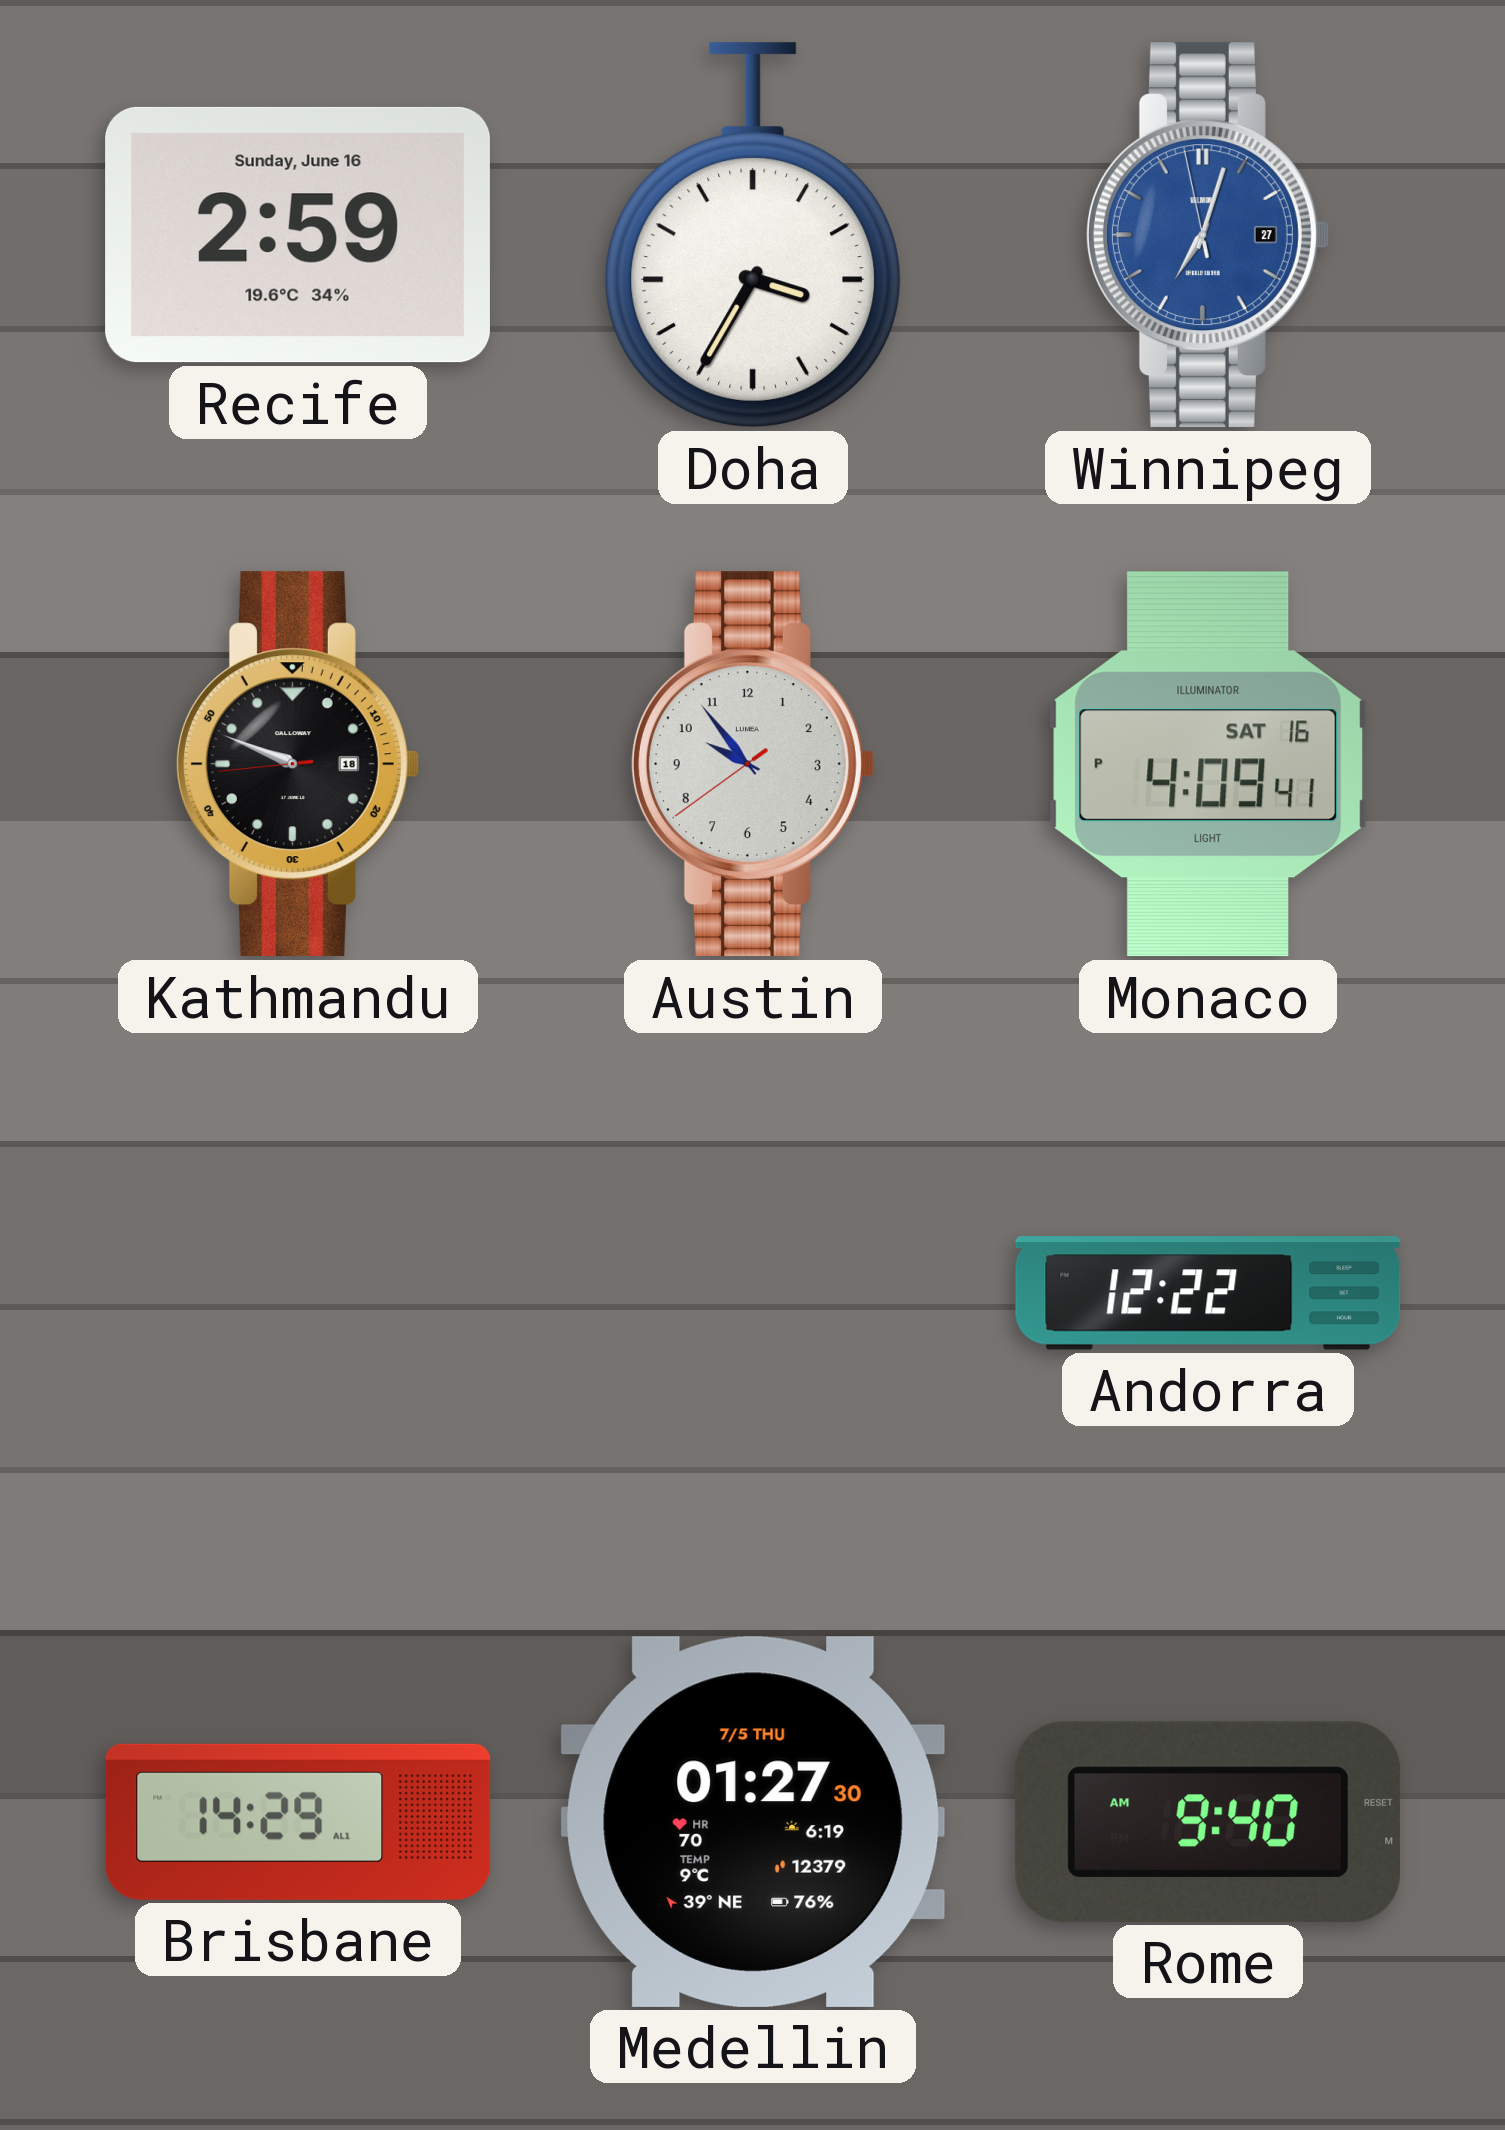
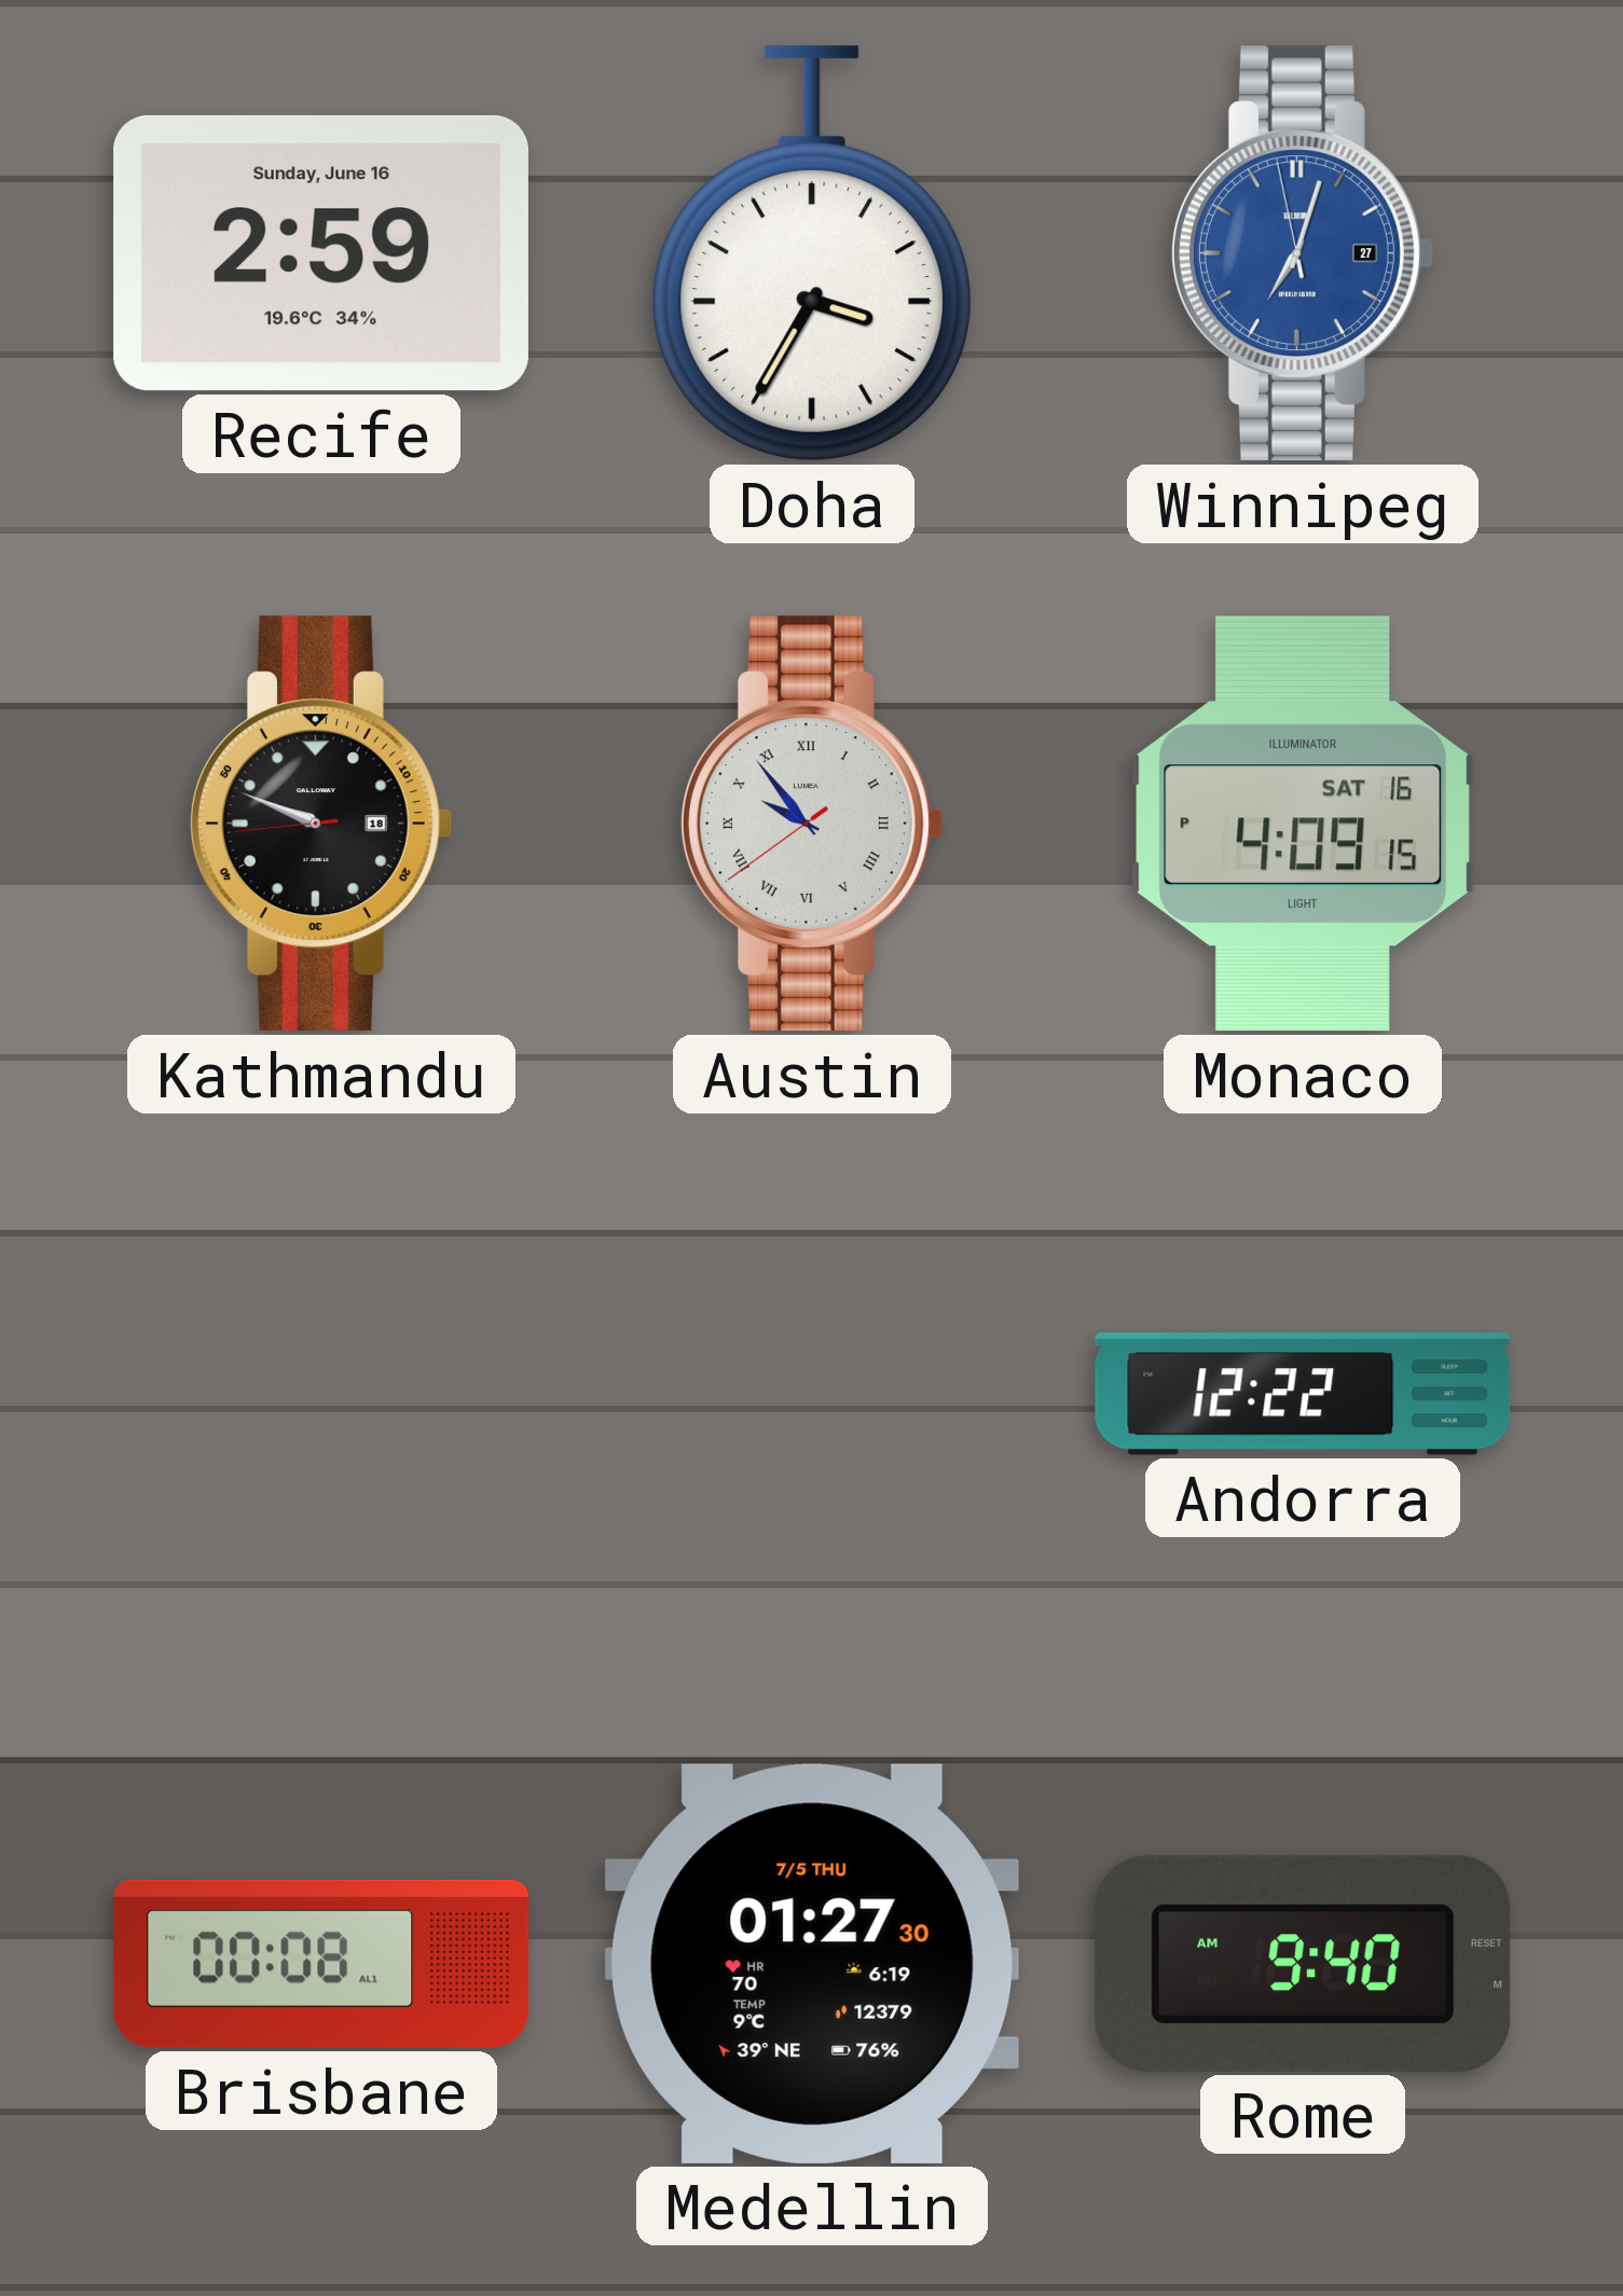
Austin numerals: Arabic -> Roman
Monaco: 4:09:41 PM -> 4:09:15 PM
Brisbane: 14:29 -> 00:08
